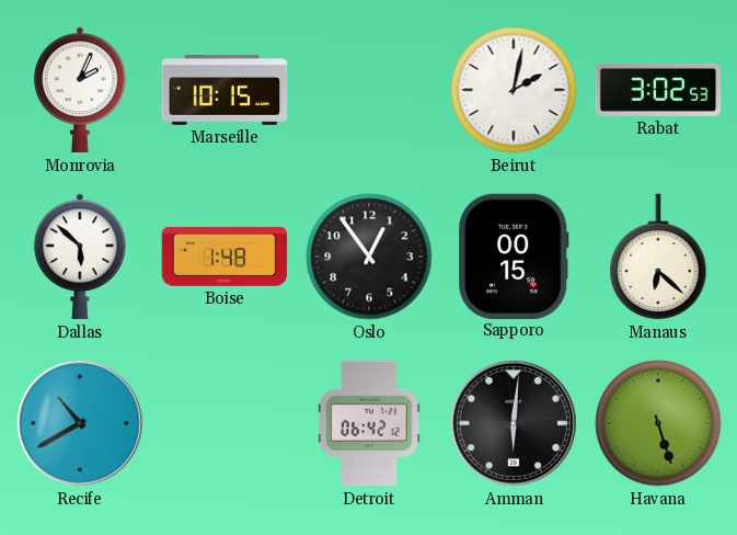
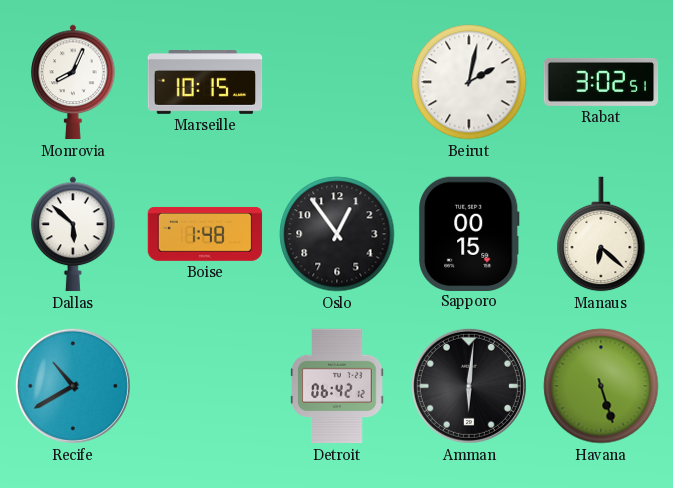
Monrovia: 2:04 -> 8:04
Rabat: 3:02:53 -> 3:02:51
